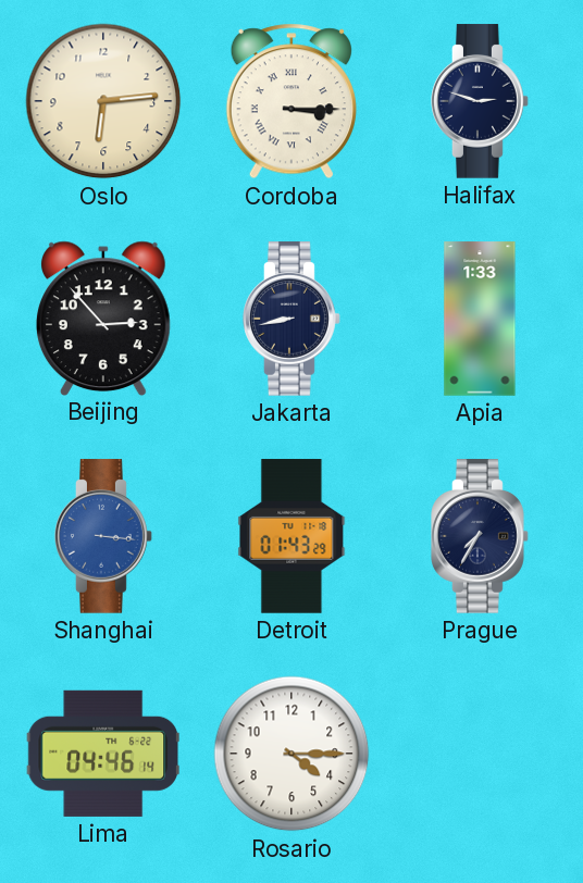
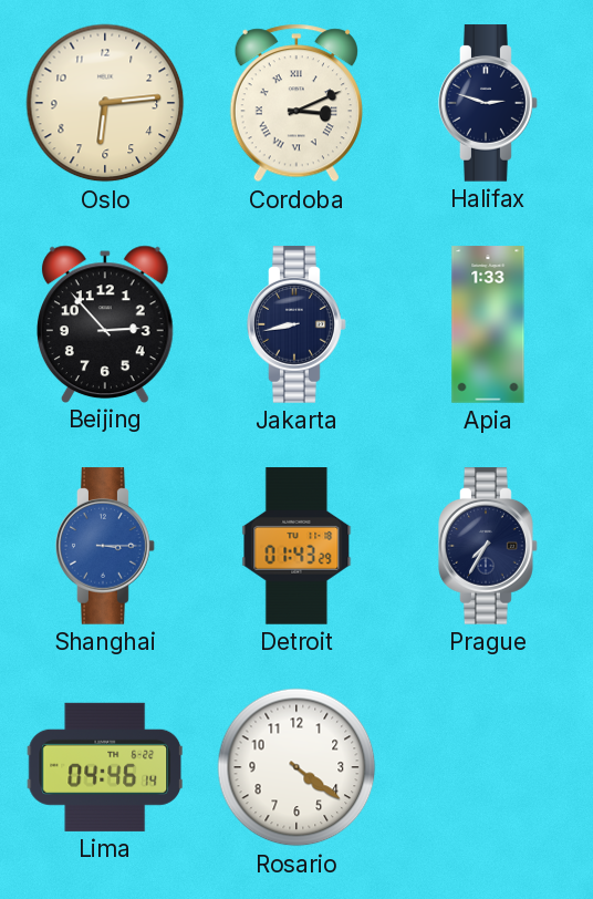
Cordoba: 3:15 -> 3:11
Shanghai: 3:16 -> 3:15
Rosario: 4:15 -> 4:21
